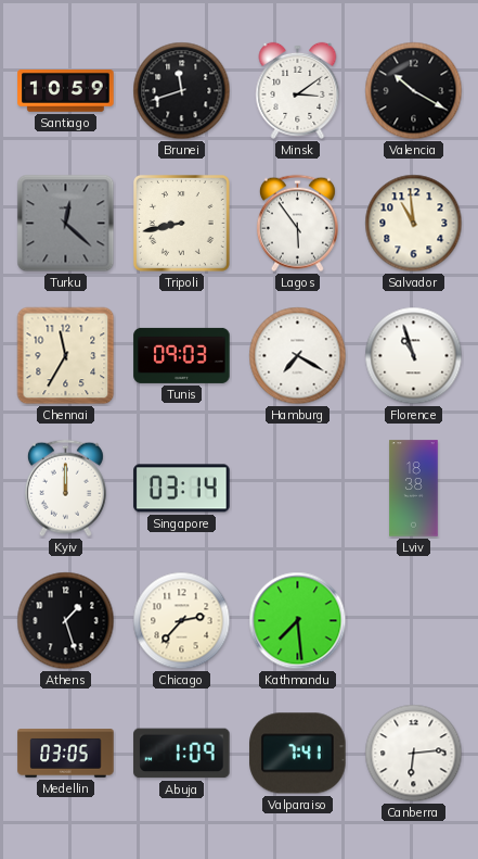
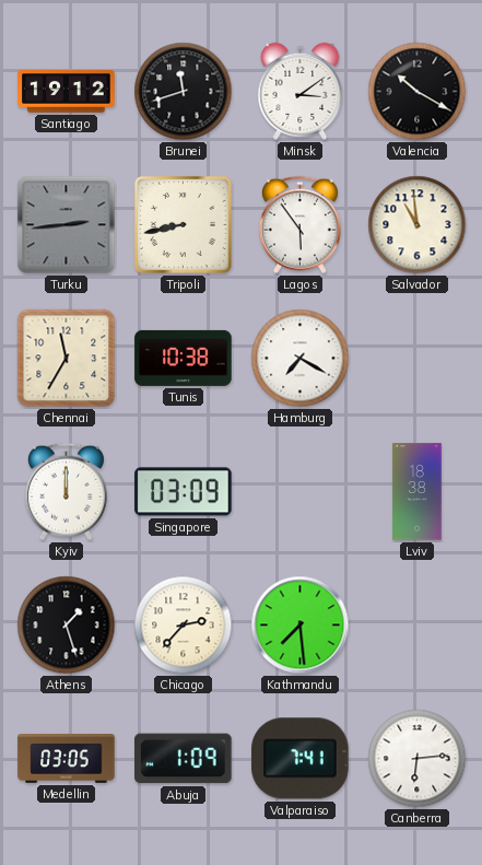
Santiago: 10:59 -> 19:12
Turku: 12:22 -> 2:44
Tunis: 09:03 -> 10:38
Florence: 10:57 -> none
Singapore: 03:14 -> 03:09
